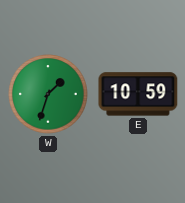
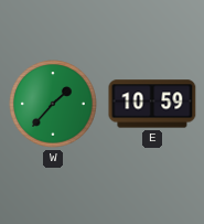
W: 1:33 -> 1:37
